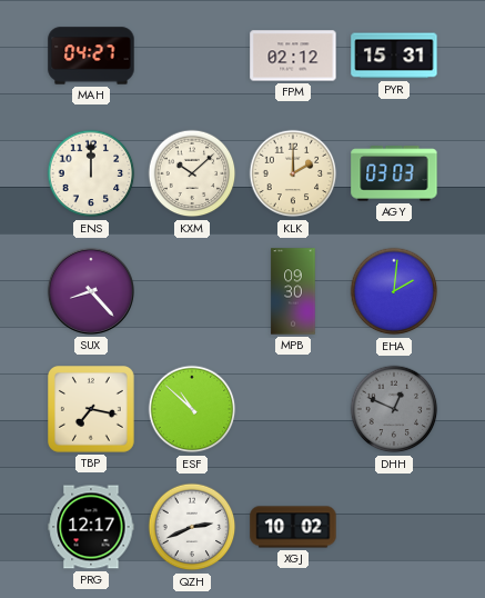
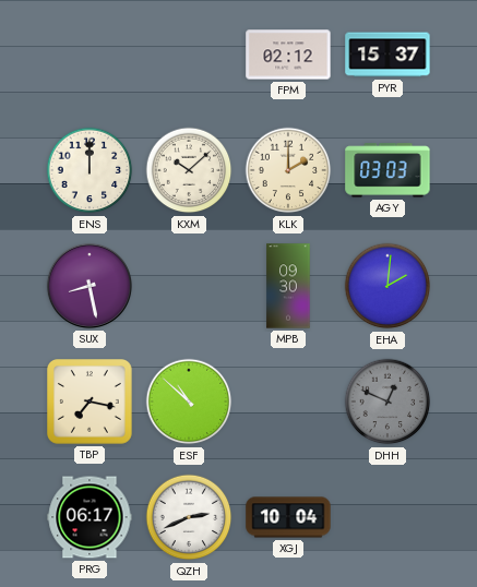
MAH: 04:27 -> none
PYR: 15:31 -> 15:37
SUX: 8:23 -> 8:28
PRG: 12:17 -> 06:17
XGJ: 10:02 -> 10:04
